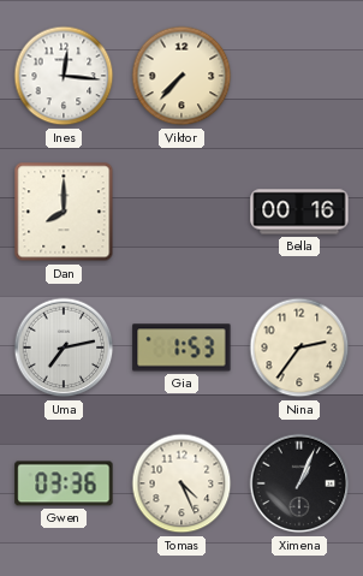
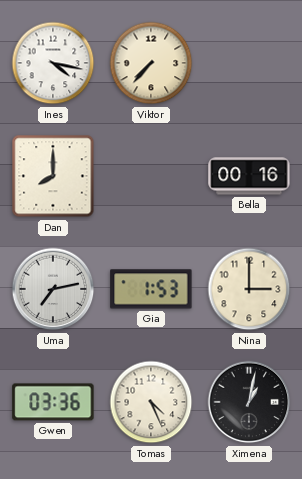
Ines: 12:16 -> 4:17
Nina: 2:36 -> 3:00
Ximena: 1:04 -> 1:02
